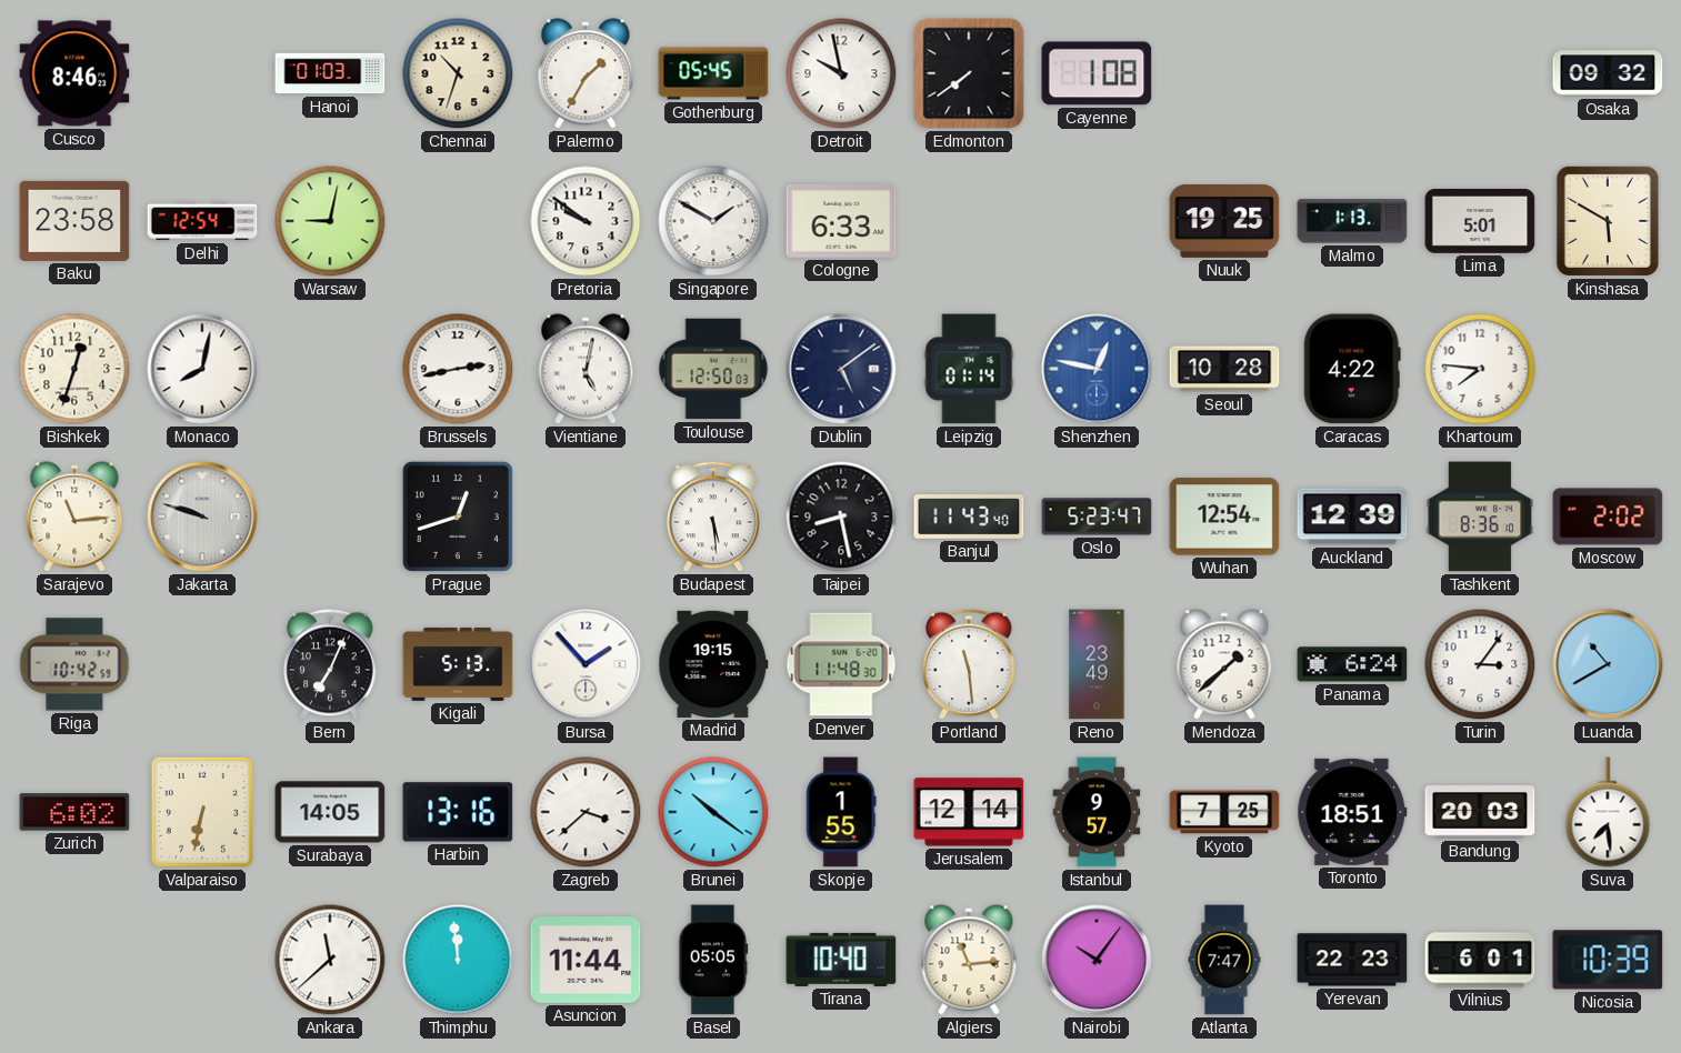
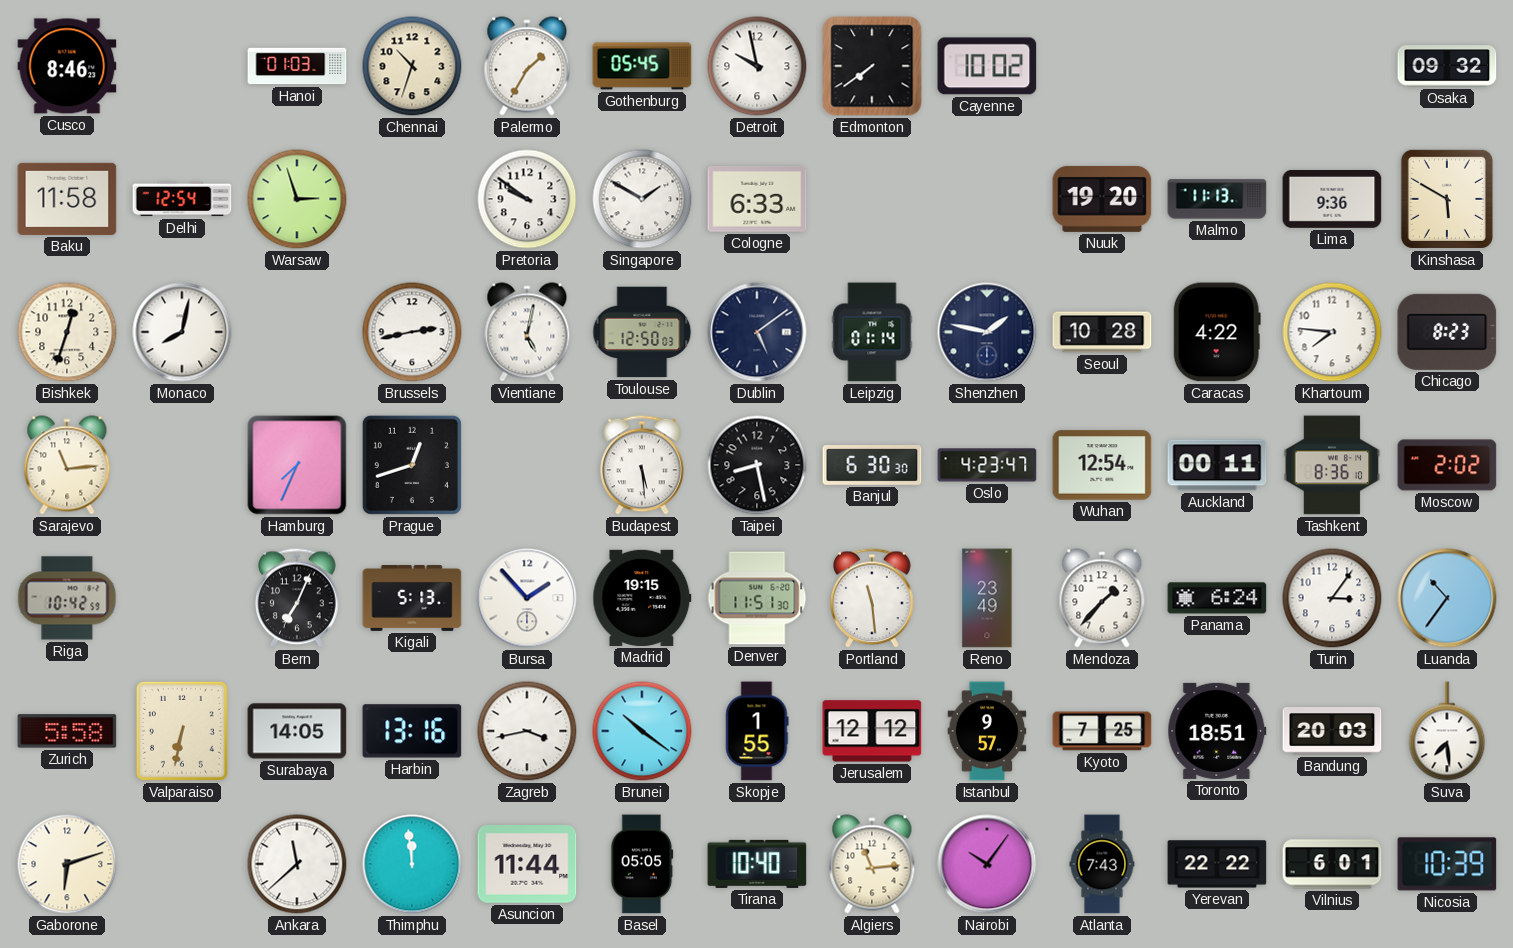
Cayenne: 1:08 -> 10:02
Baku: 23:58 -> 11:58
Warsaw: 9:02 -> 2:57
Nuuk: 19:25 -> 19:20
Malmo: 1:13 -> 11:13
Lima: 5:01 -> 9:36
Shenzhen: 12:47 -> 1:47
Shenzhen dial: blue -> navy
Chicago: none -> 8:23
Jakarta: 9:48 -> none
Hamburg: none -> 7:34
Banjul: 11:43 -> 6:30
Oslo: 5:23 -> 4:23
Auckland: 12:39 -> 00:11
Denver: 11:48 -> 11:51
Mendoza: 1:38 -> 1:37
Luanda: 10:40 -> 10:36
Zurich: 6:02 -> 5:58
Zagreb: 3:38 -> 3:43
Jerusalem: 12:14 -> 12:12
Gaborone: none -> 6:12
Atlanta: 7:47 -> 7:43
Yerevan: 22:23 -> 22:22
